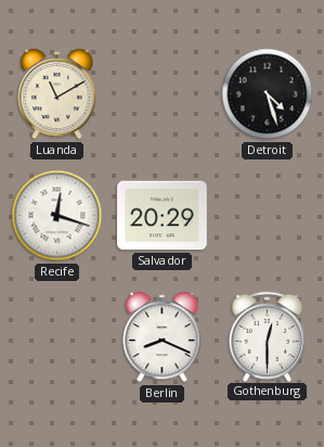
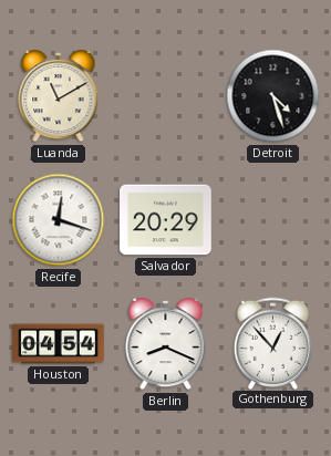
Houston: none -> 04:54
Gothenburg: 12:30 -> 12:53
